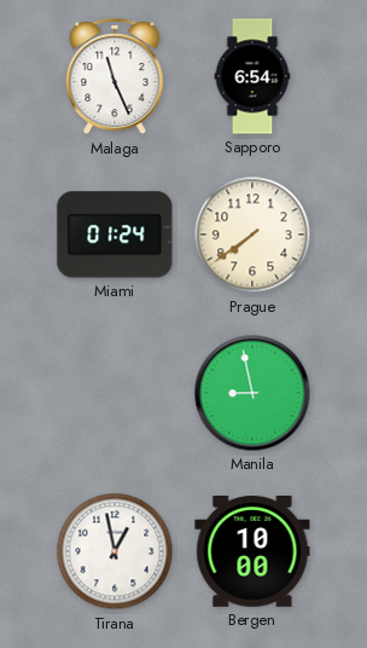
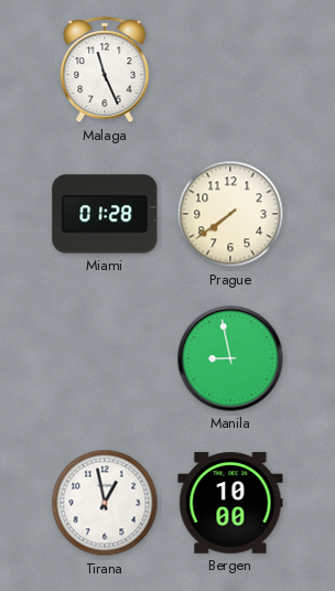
Sapporo: 6:54 -> none
Miami: 01:24 -> 01:28
